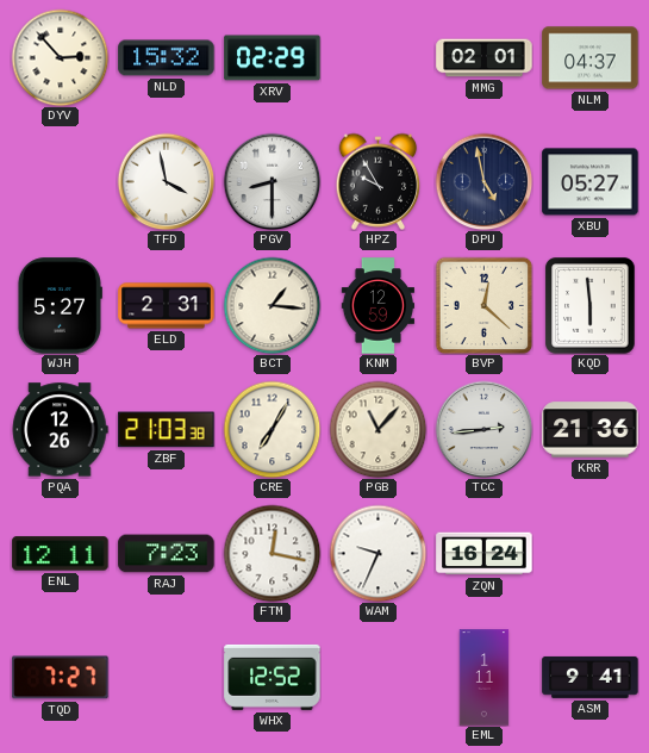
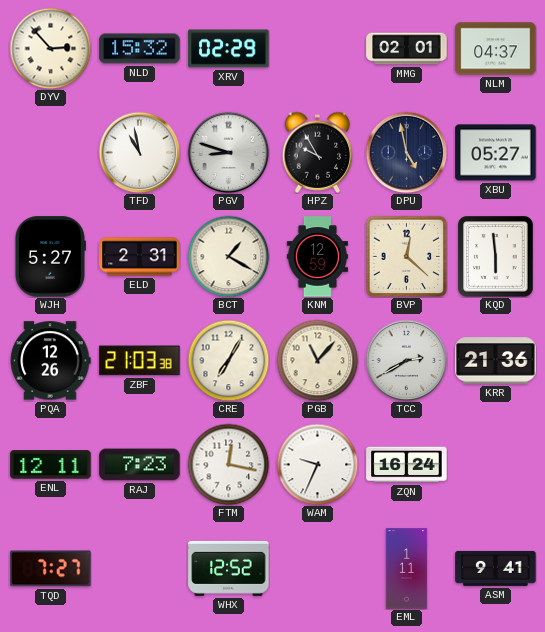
TFD: 3:58 -> 10:58
PGV: 8:30 -> 8:48
BCT: 1:16 -> 1:20
TCC: 2:44 -> 2:40
